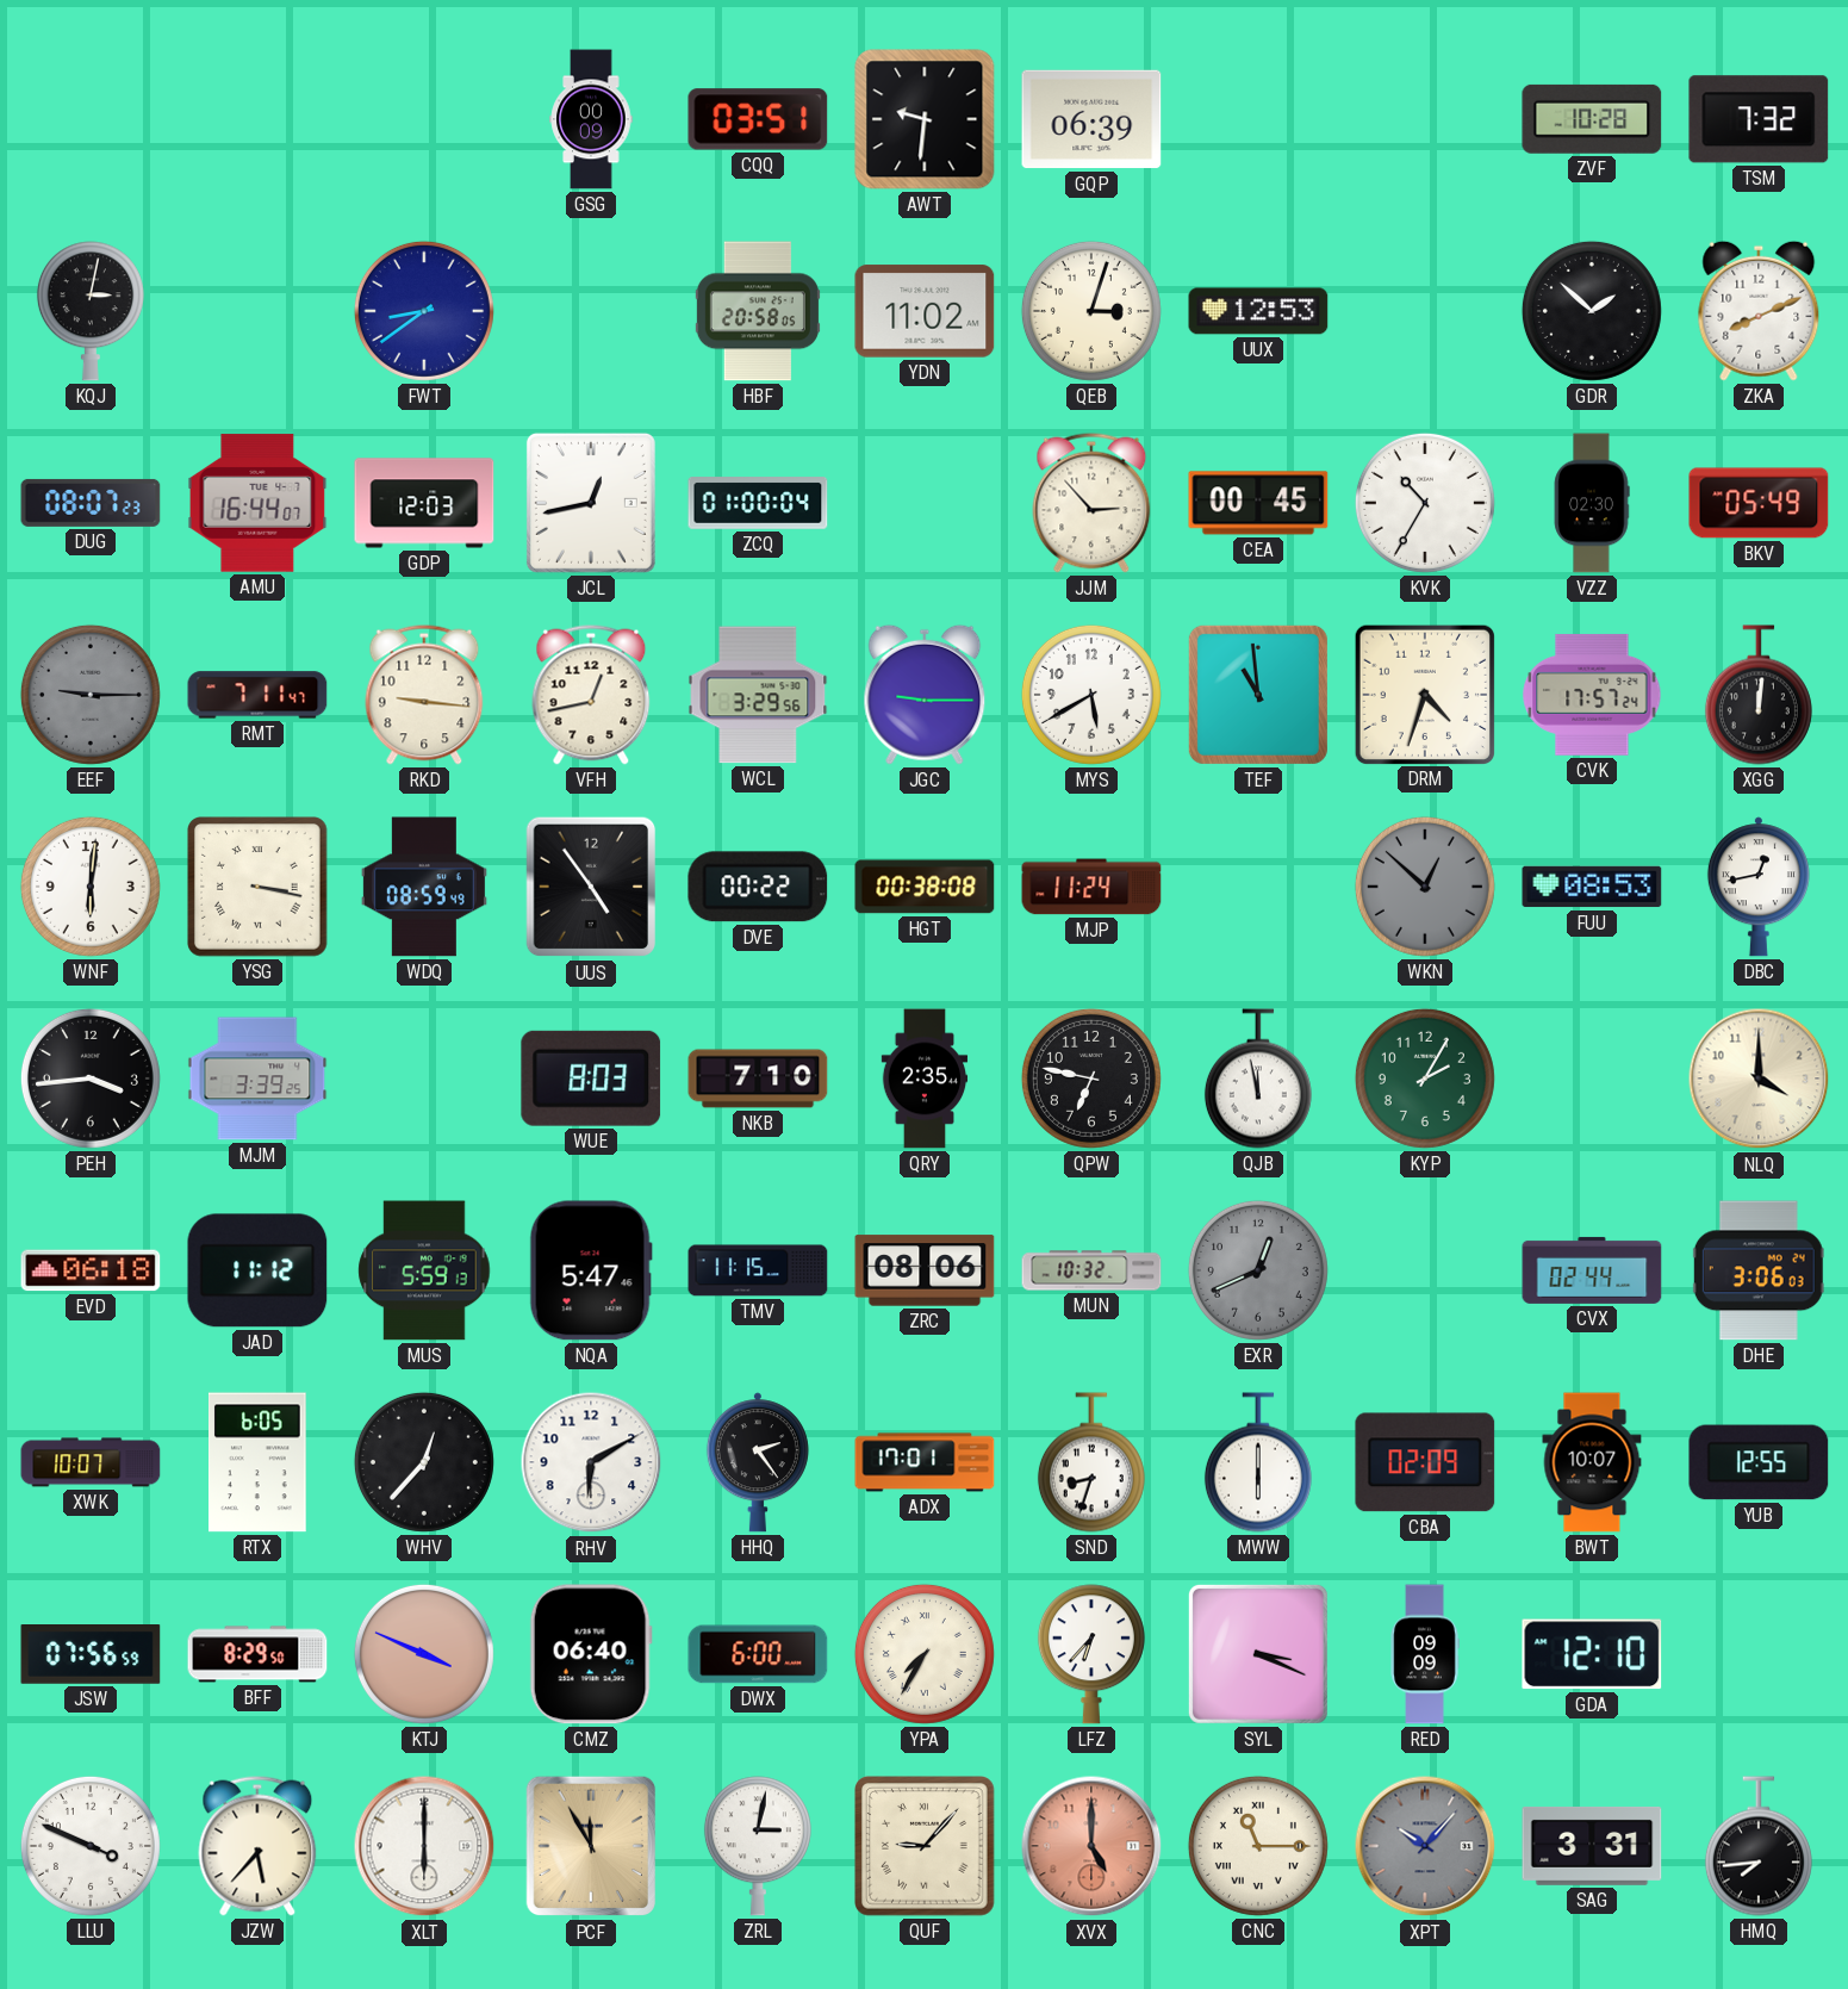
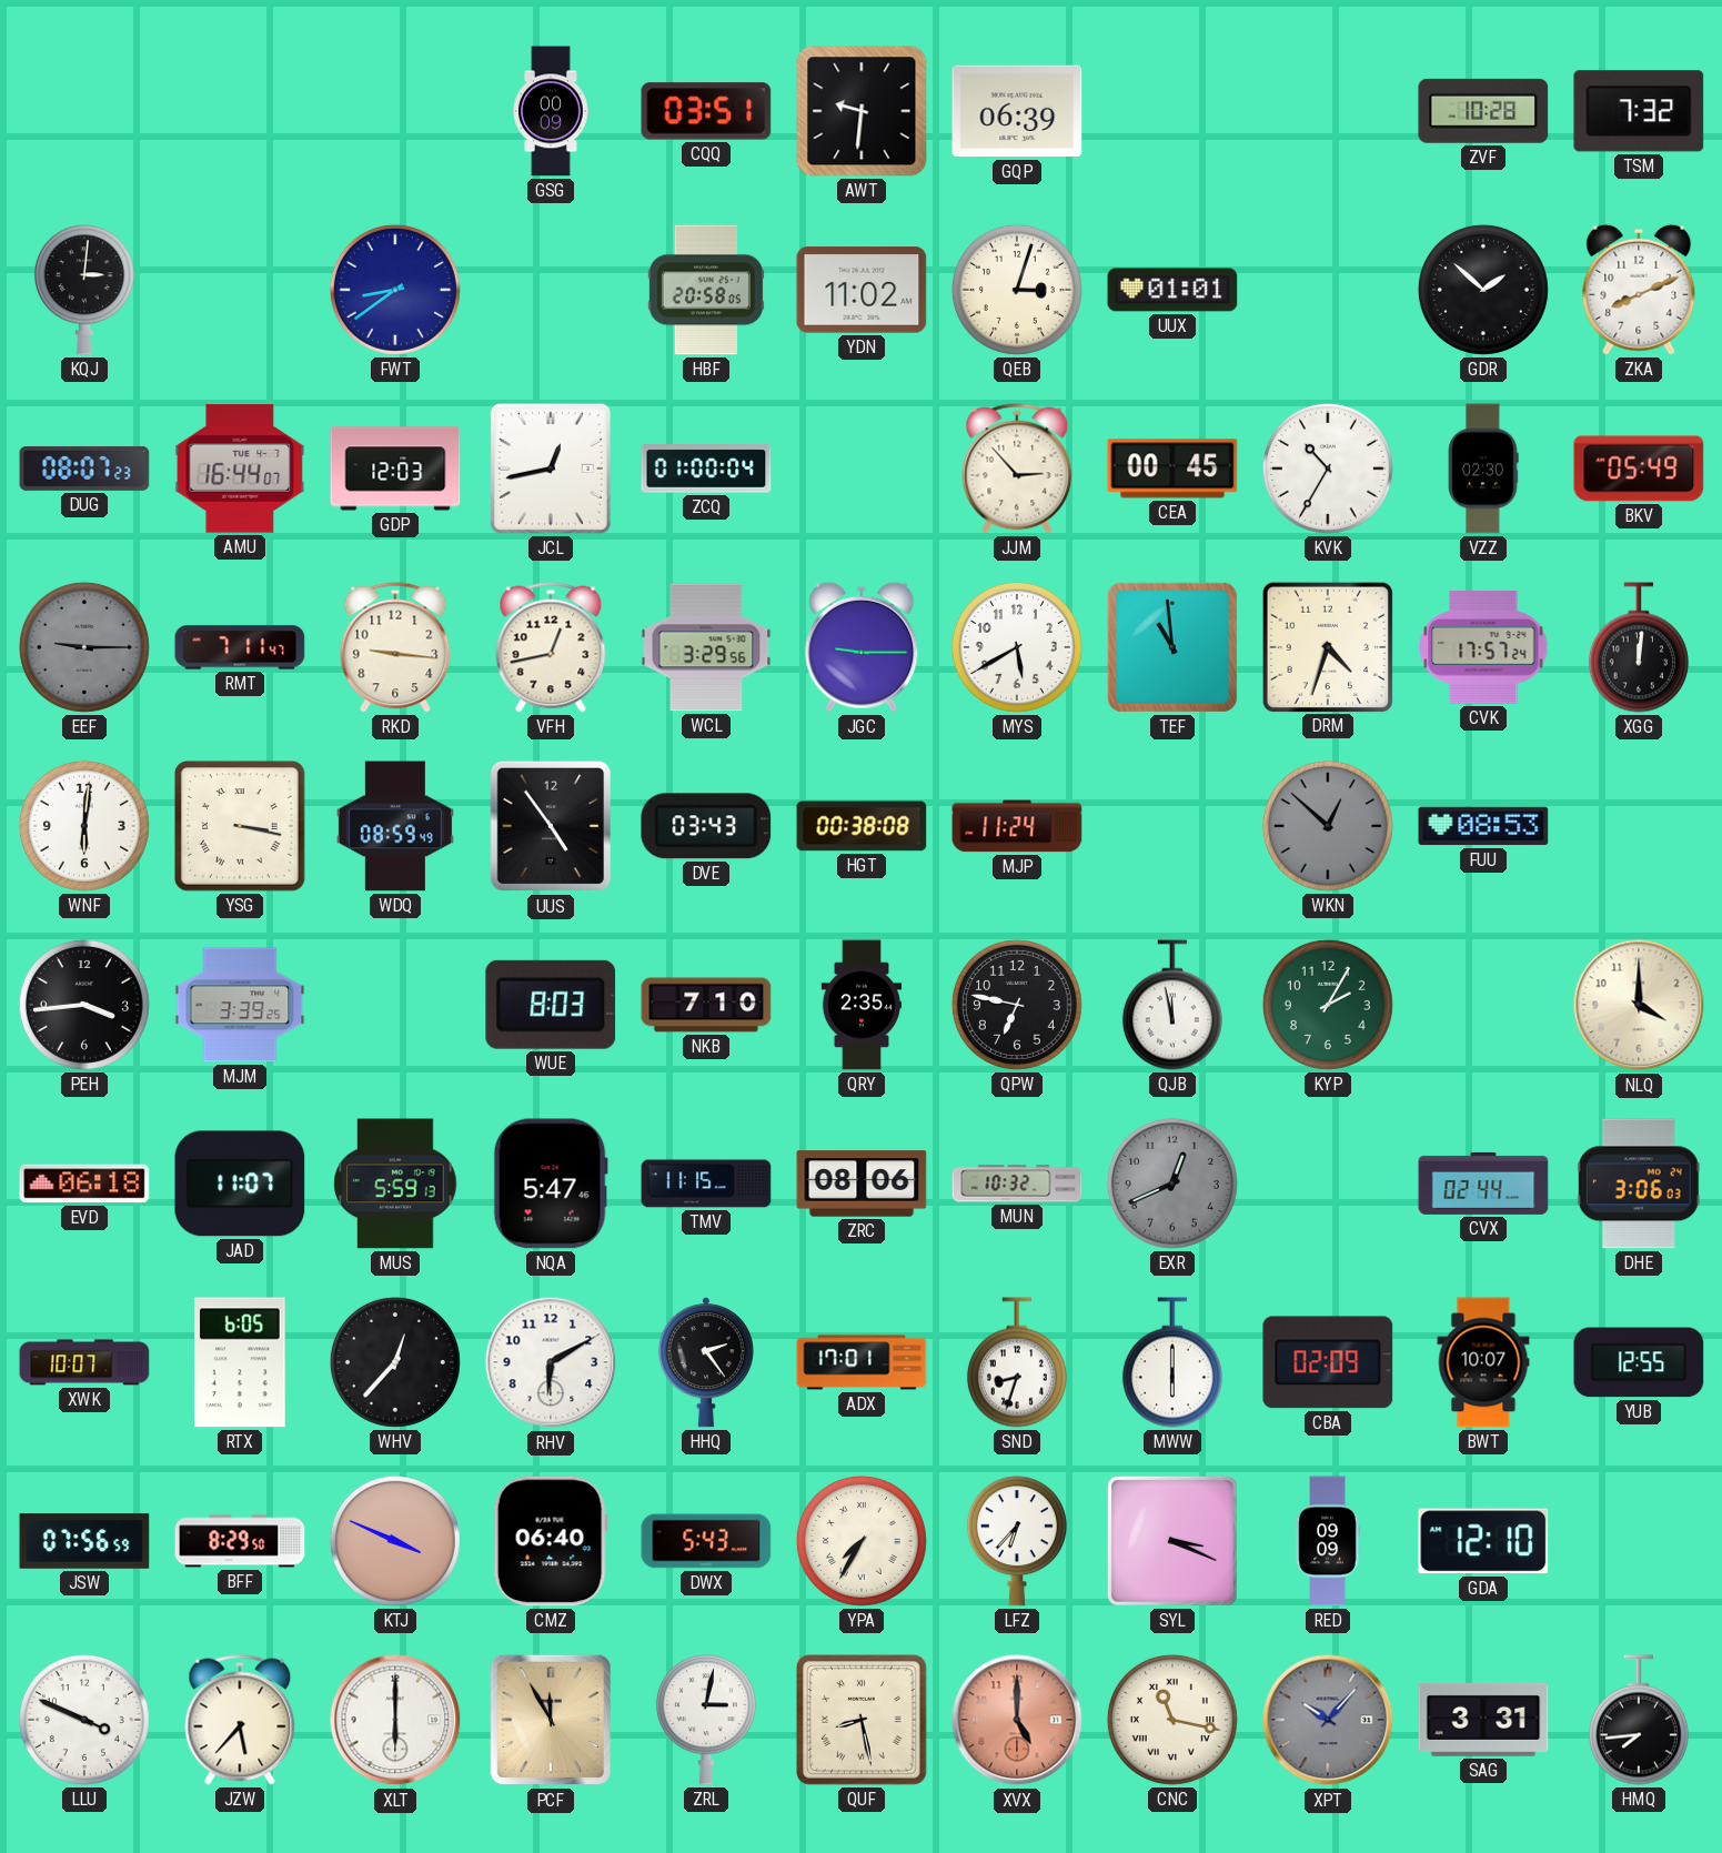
KQJ: 3:02 -> 3:01
UUX: 12:53 -> 01:01
DVE: 00:22 -> 03:43
DBC: 12:43 -> none
JAD: 11:12 -> 11:07
DWX: 6:00 -> 5:43
QUF: 9:07 -> 8:28
CNC: 11:15 -> 11:17
